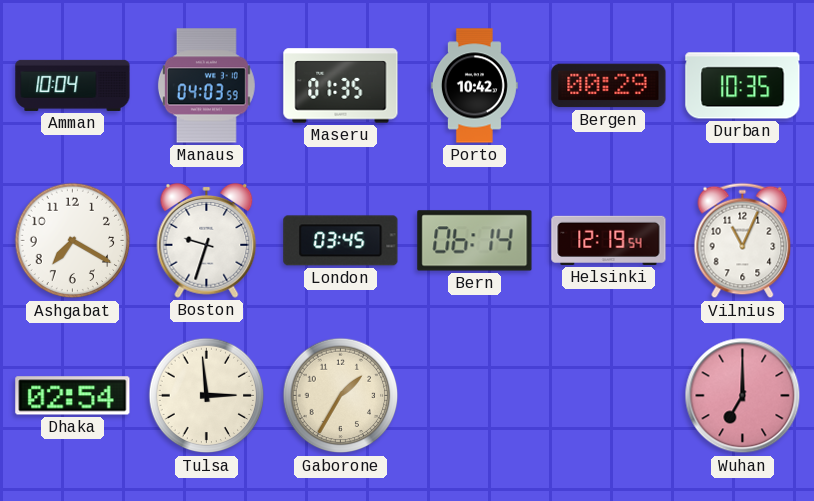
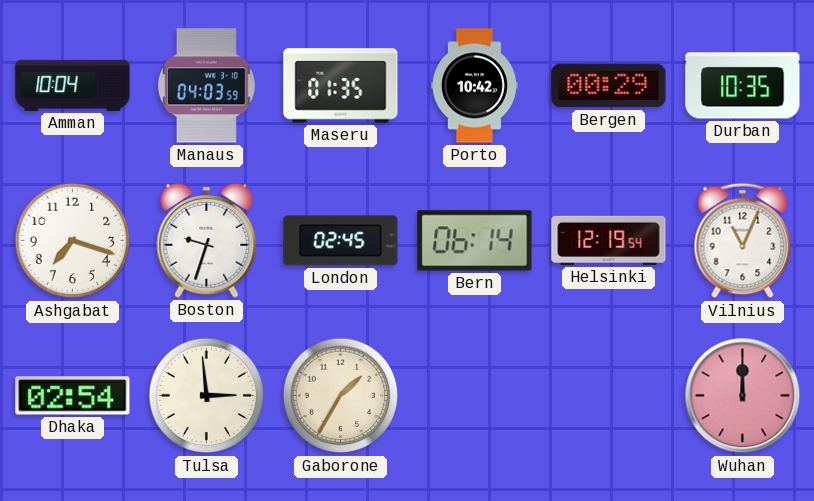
Ashgabat: 7:20 -> 7:18
London: 03:45 -> 02:45
Wuhan: 7:00 -> 12:00
